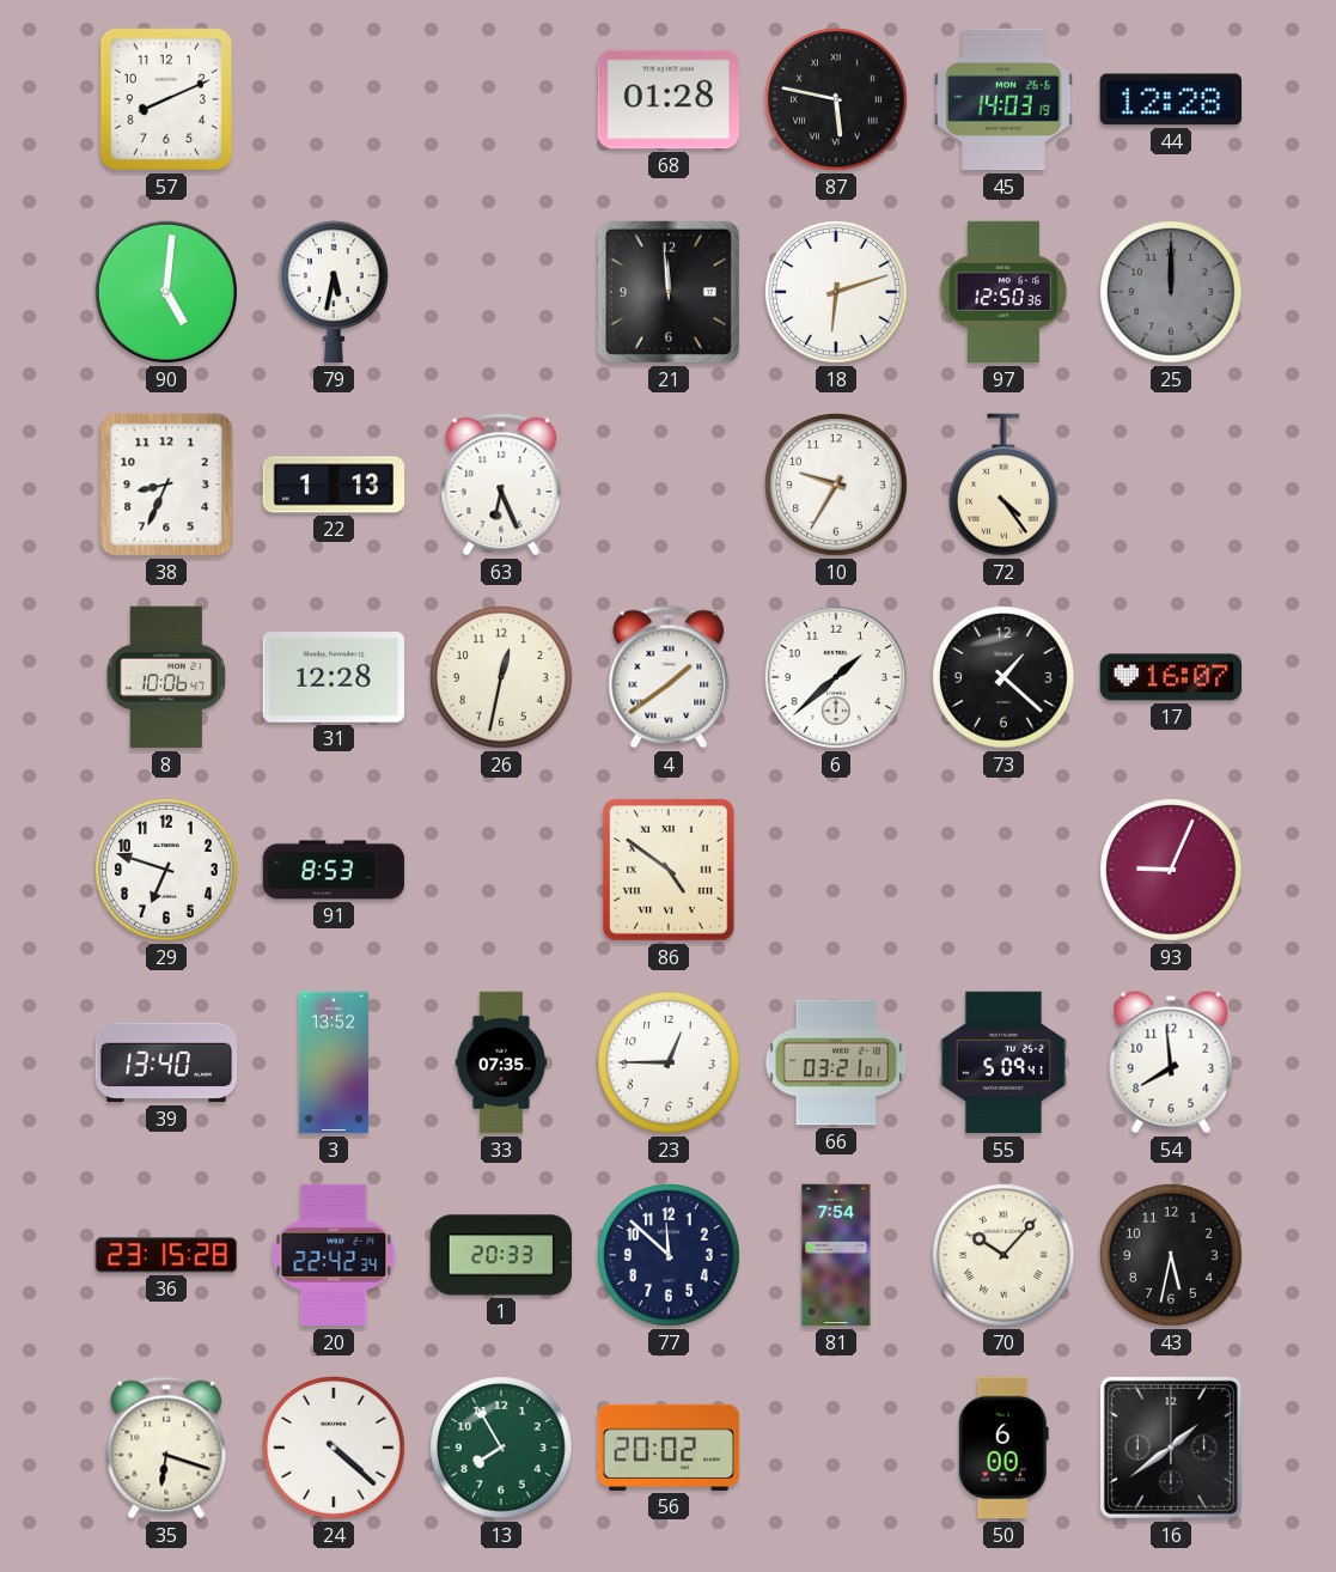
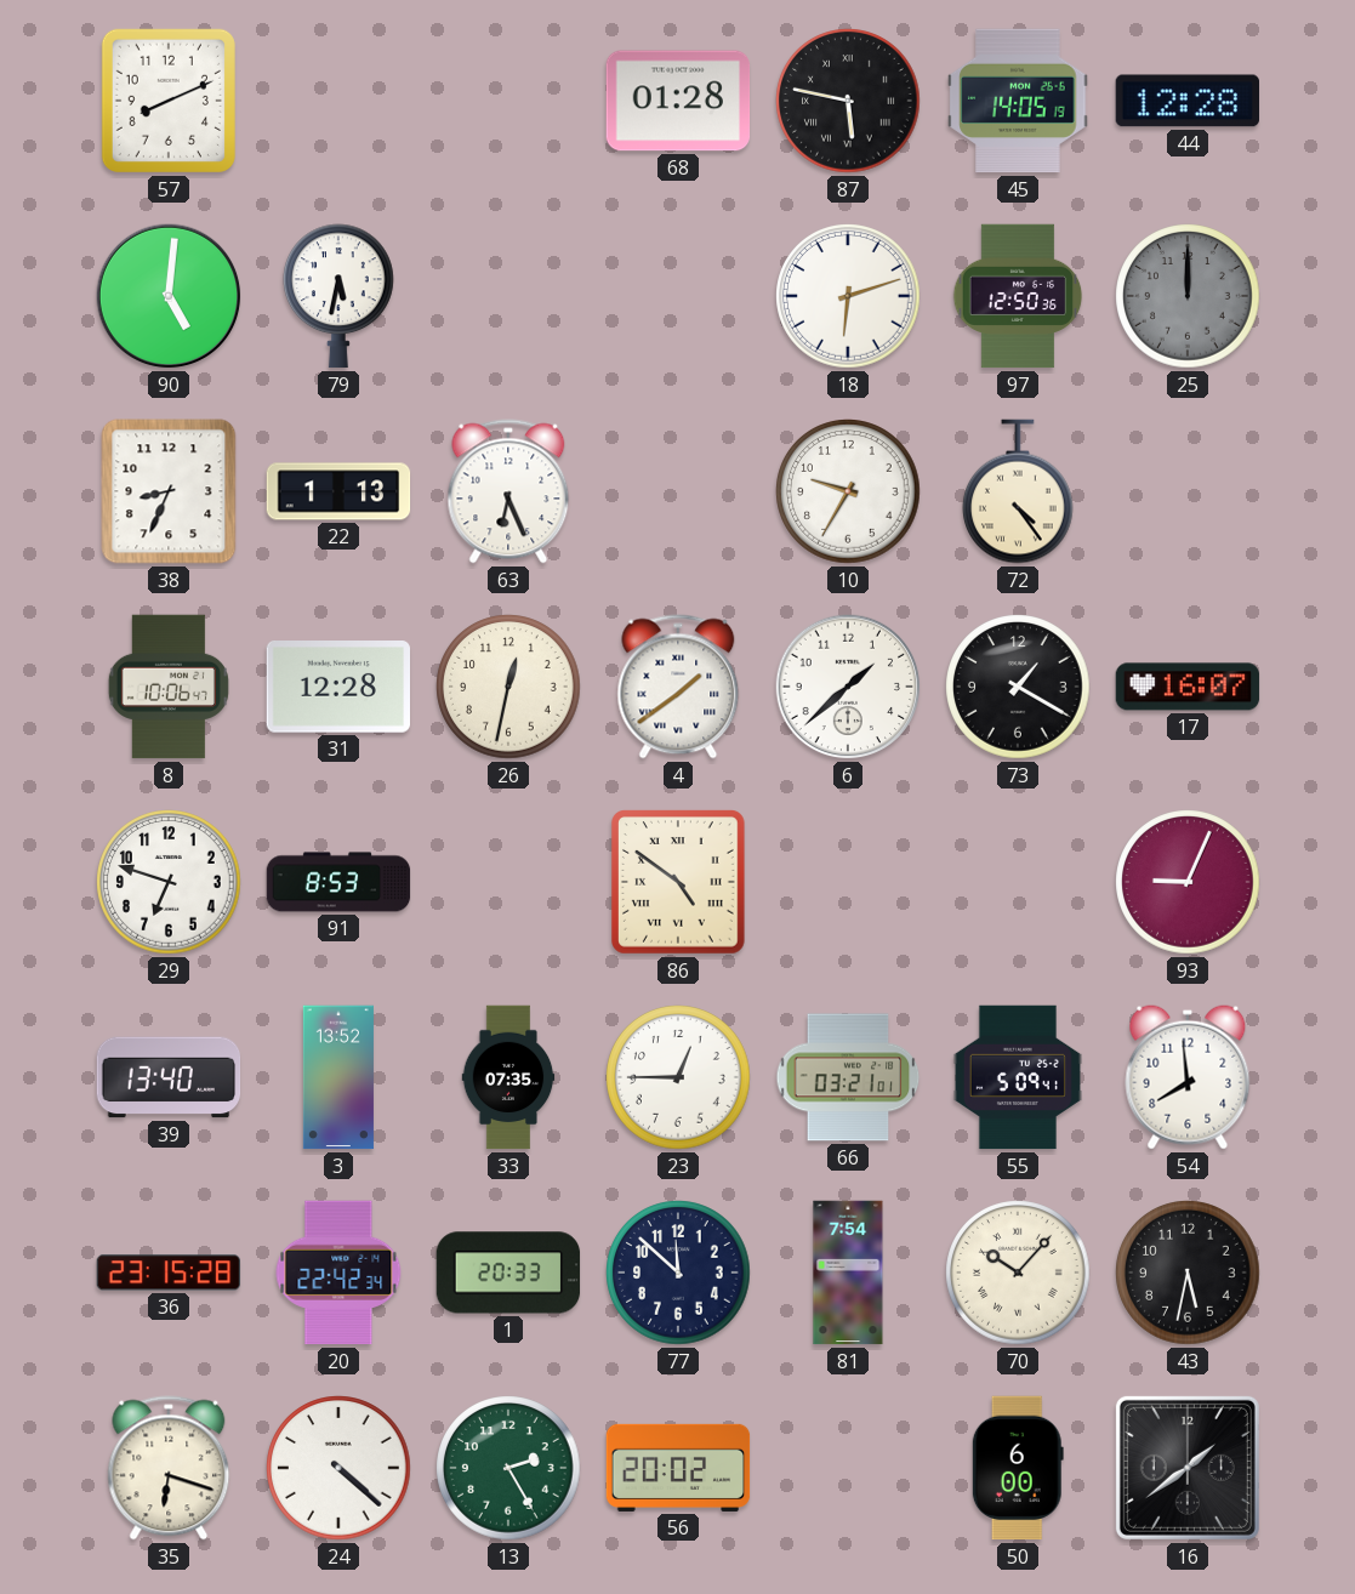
45: 14:03 -> 14:05
21: 11:59 -> none
73: 1:22 -> 1:20
13: 7:55 -> 2:25
